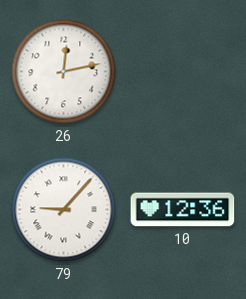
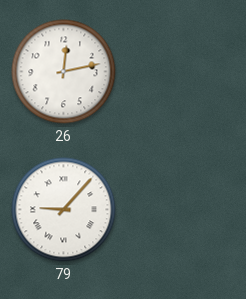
10: 12:36 -> none
